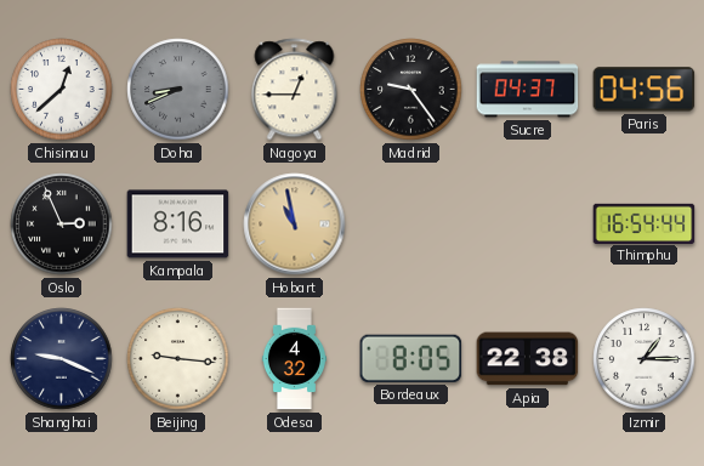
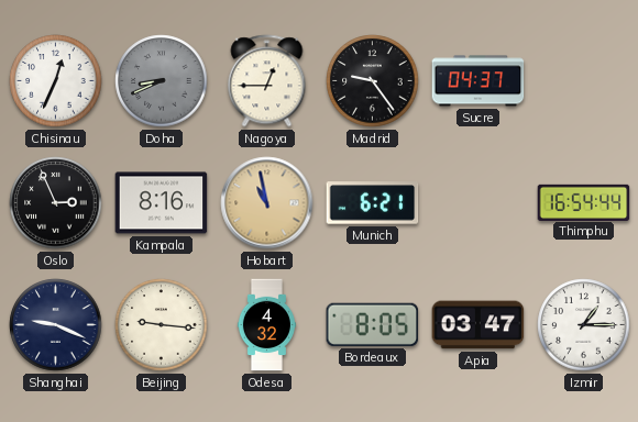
Chisinau: 12:38 -> 12:34
Paris: 04:56 -> none
Munich: none -> 6:21
Apia: 22:38 -> 03:47
